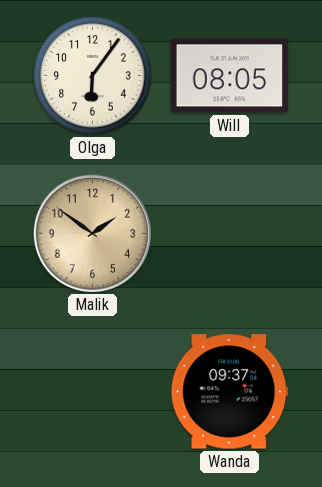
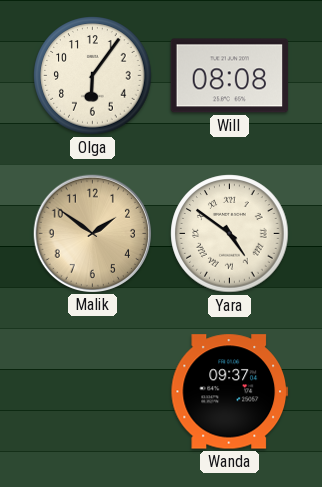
Will: 08:05 -> 08:08
Yara: none -> 4:51
